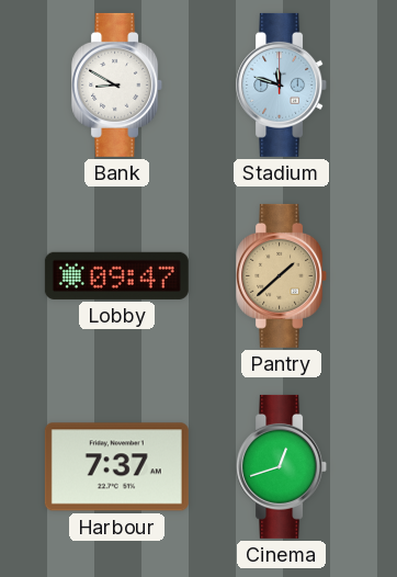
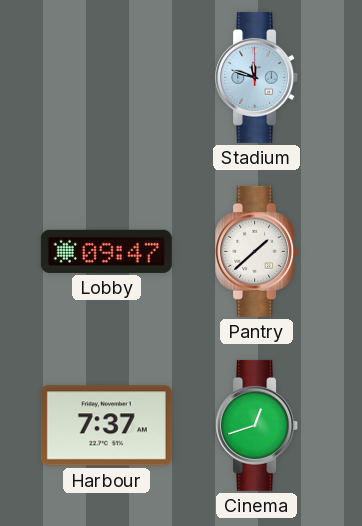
Bank: 8:50 -> none
Pantry dial: champagne -> white
